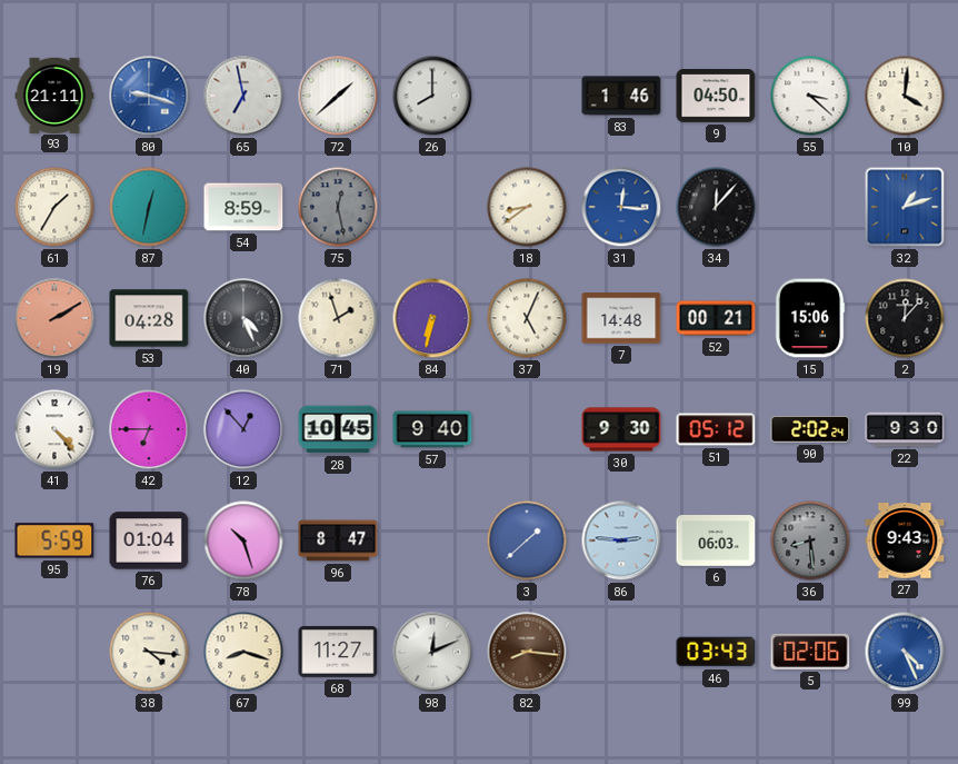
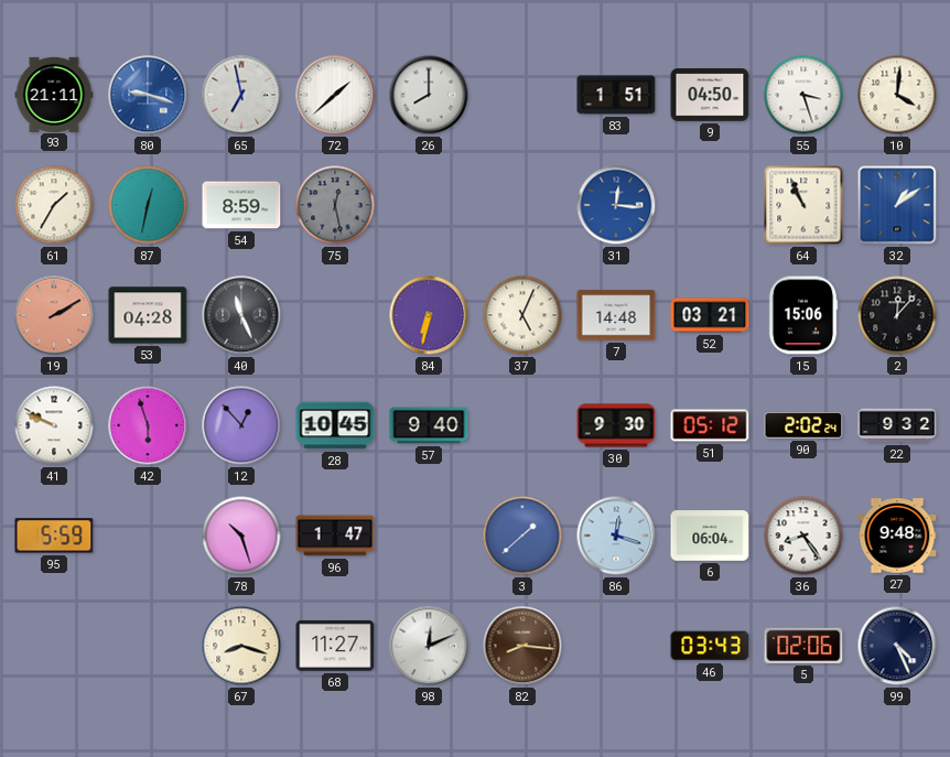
83: 1:46 -> 1:51
55: 3:22 -> 3:27
18: 8:39 -> none
34: 12:07 -> none
64: none -> 10:56
32: 1:12 -> 1:09
40: 4:26 -> 11:26
71: 1:57 -> none
52: 00:21 -> 03:21
41: 4:23 -> 9:49
42: 6:45 -> 5:57
22: 9:30 -> 9:32
76: 01:04 -> none
96: 8:47 -> 1:47
86: 2:46 -> 12:18
6: 06:03 -> 06:04
36: 8:29 -> 8:24
36 dial: grey -> white
27: 9:43 -> 9:48
38: 4:16 -> none
99 dial: blue -> navy
